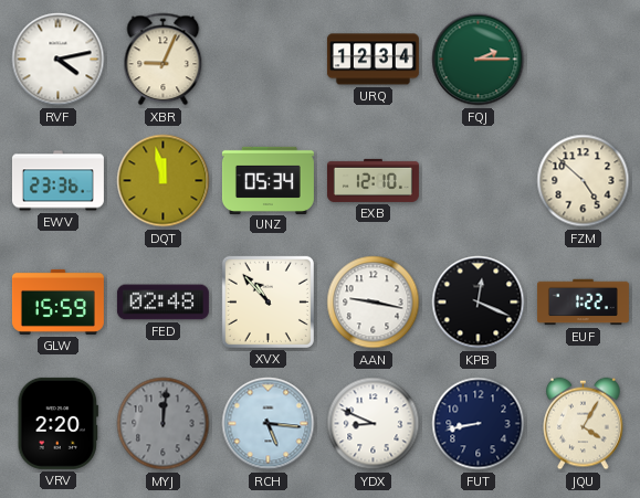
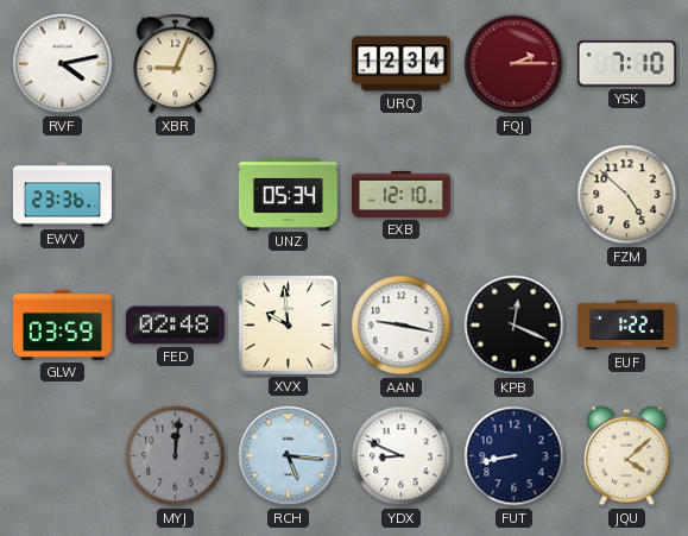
FQJ dial: green -> burgundy
YSK: none -> 7:10
DQT: 11:58 -> none
GLW: 15:59 -> 03:59
XVX: 10:53 -> 9:59
VRV: 2:20 -> none
JQU: 4:05 -> 4:08
